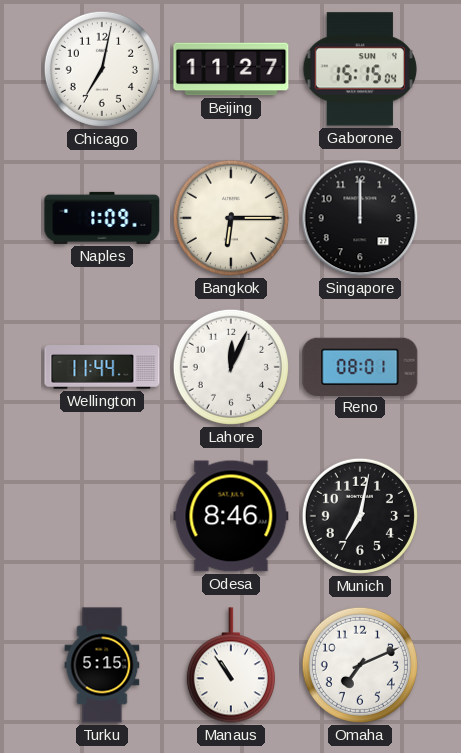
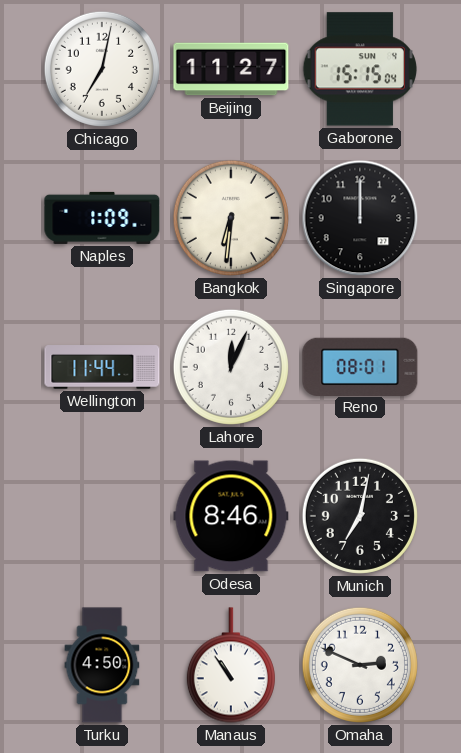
Bangkok: 6:15 -> 6:31
Turku: 5:15 -> 4:50
Omaha: 7:11 -> 2:49
